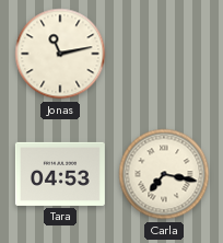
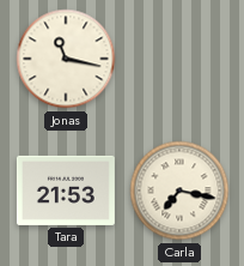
Jonas: 11:13 -> 11:17
Tara: 04:53 -> 21:53
